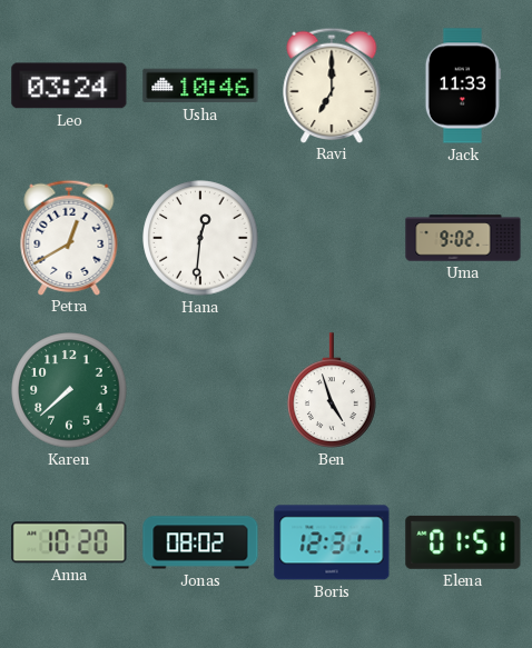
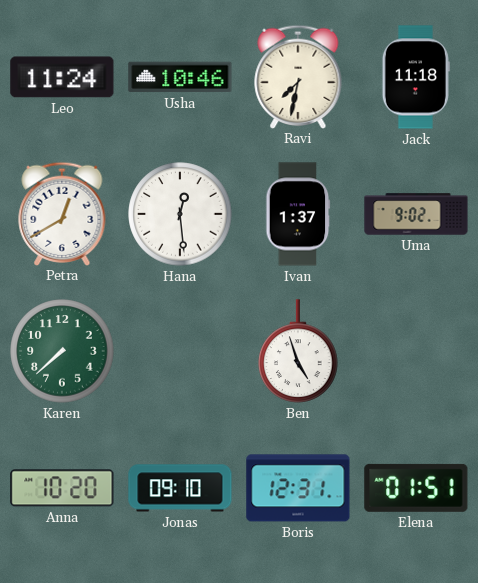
Leo: 03:24 -> 11:24
Ravi: 7:00 -> 7:32
Jack: 11:33 -> 11:18
Hana: 12:31 -> 12:29
Ivan: none -> 1:37
Jonas: 08:02 -> 09:10
